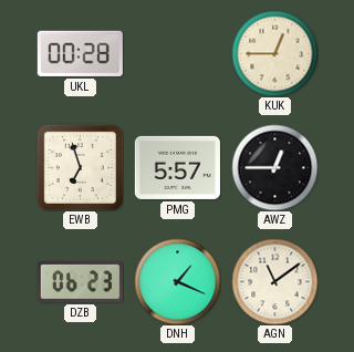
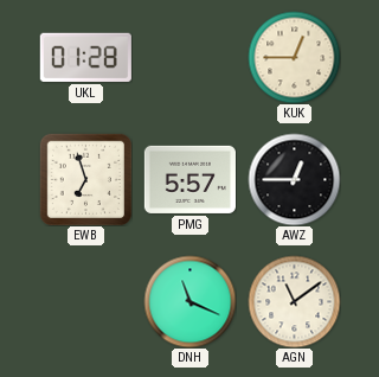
UKL: 00:28 -> 01:28
DZB: 06:23 -> none
DNH: 1:19 -> 11:19
